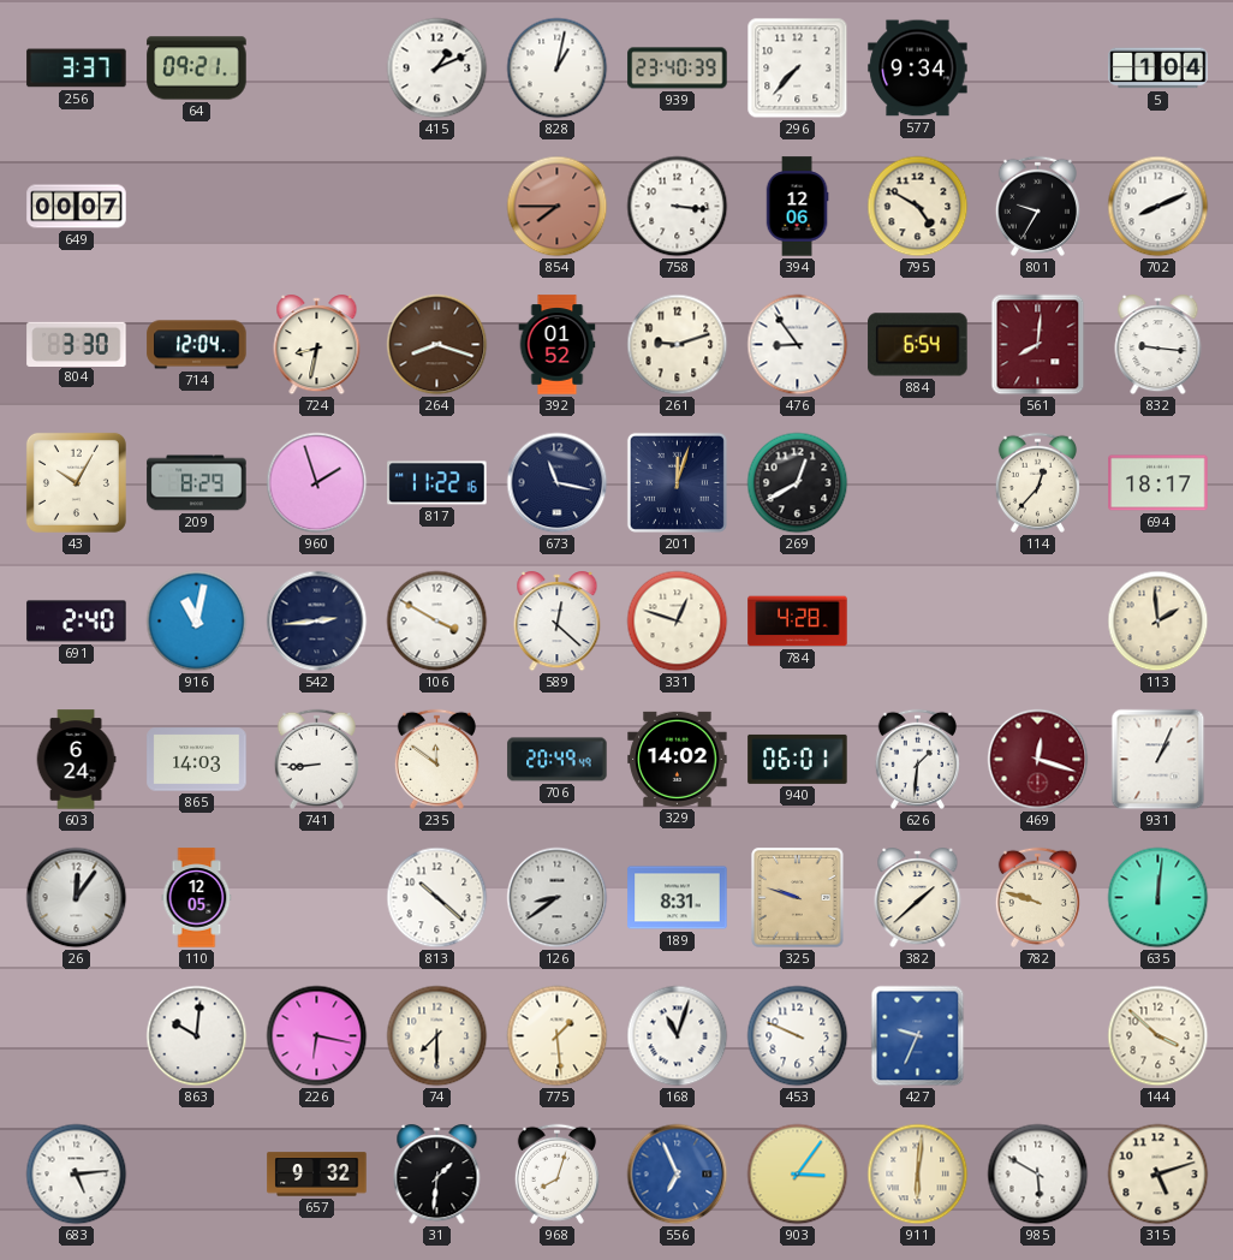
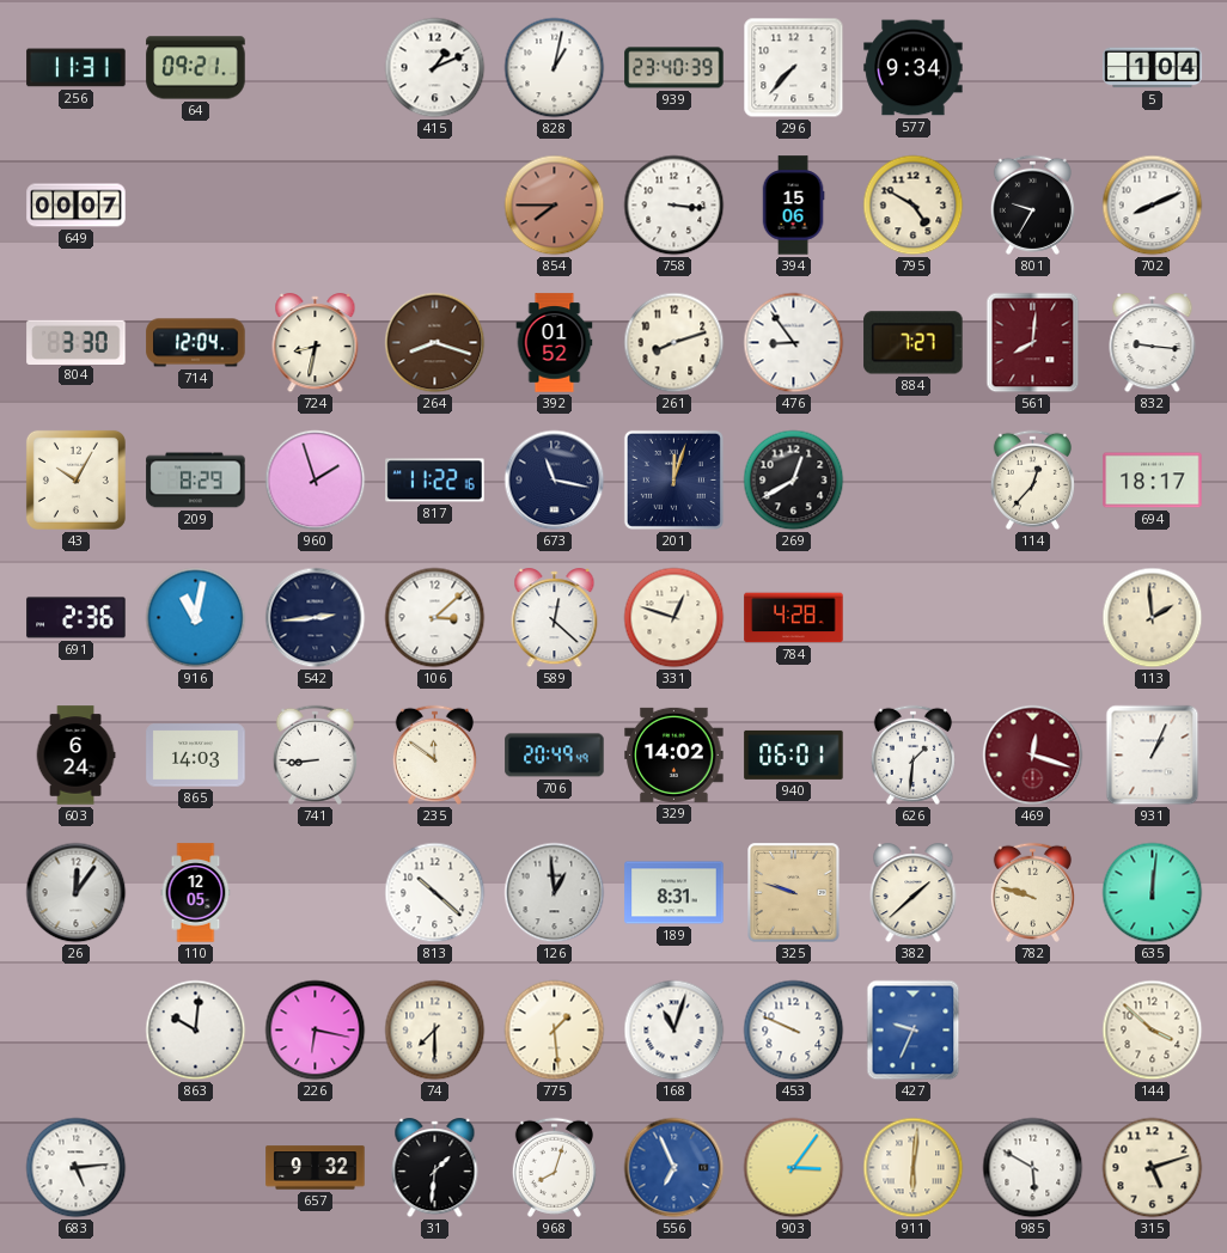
256: 3:37 -> 11:31
394: 12:06 -> 15:06
261: 9:12 -> 8:12
884: 6:54 -> 7:27
691: 2:40 -> 2:36
106: 3:50 -> 3:08
126: 8:39 -> 12:59
